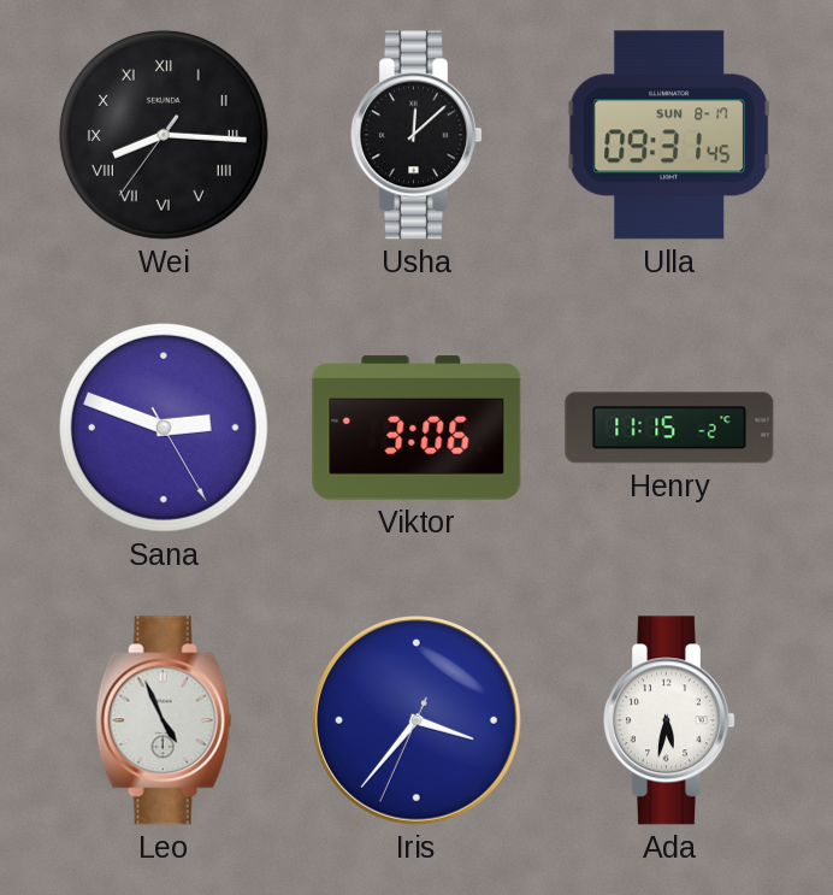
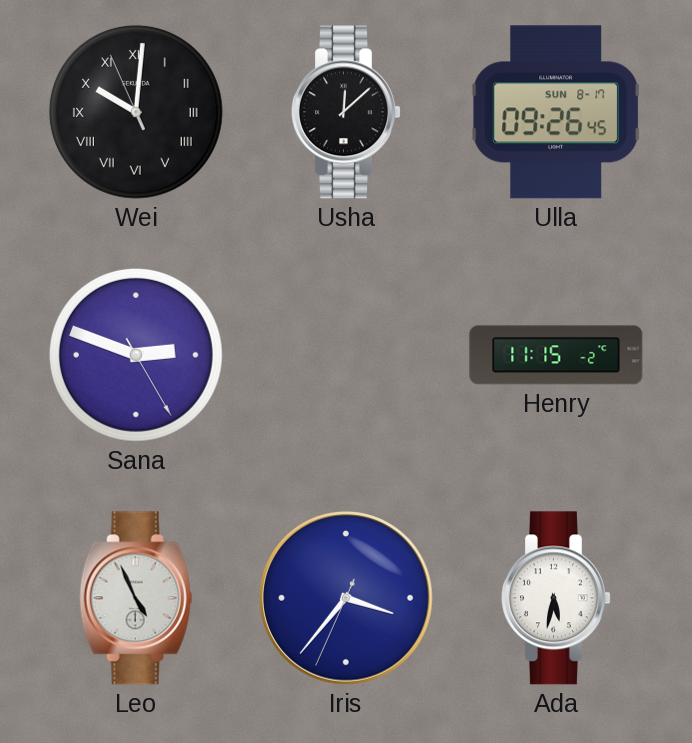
Wei: 8:15 -> 10:00
Ulla: 09:31 -> 09:26
Viktor: 3:06 -> none
